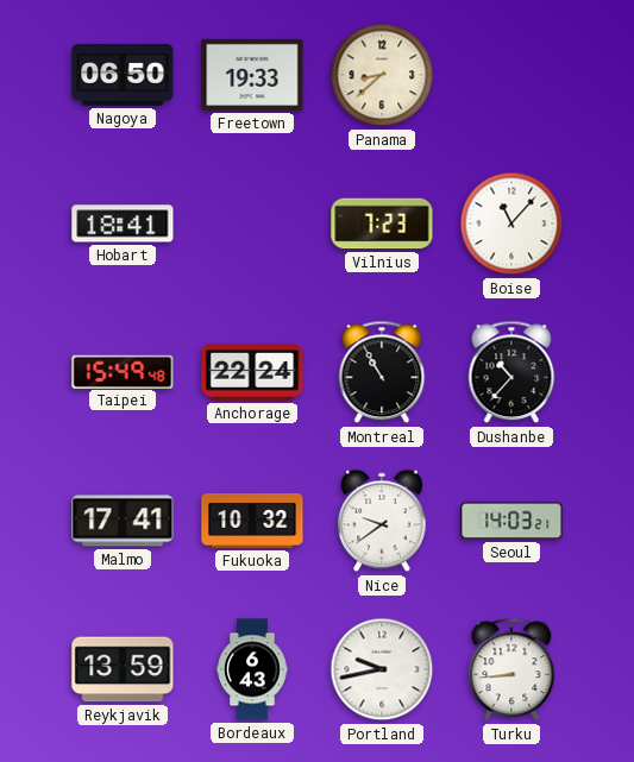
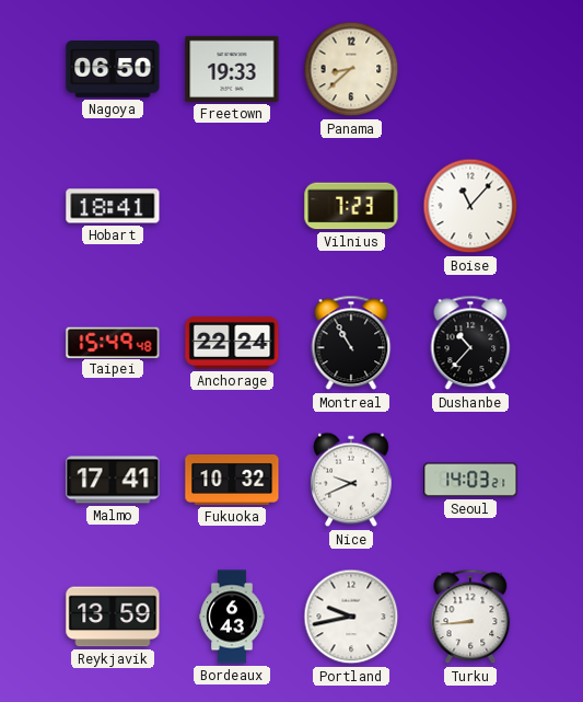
Nice: 9:39 -> 9:41
